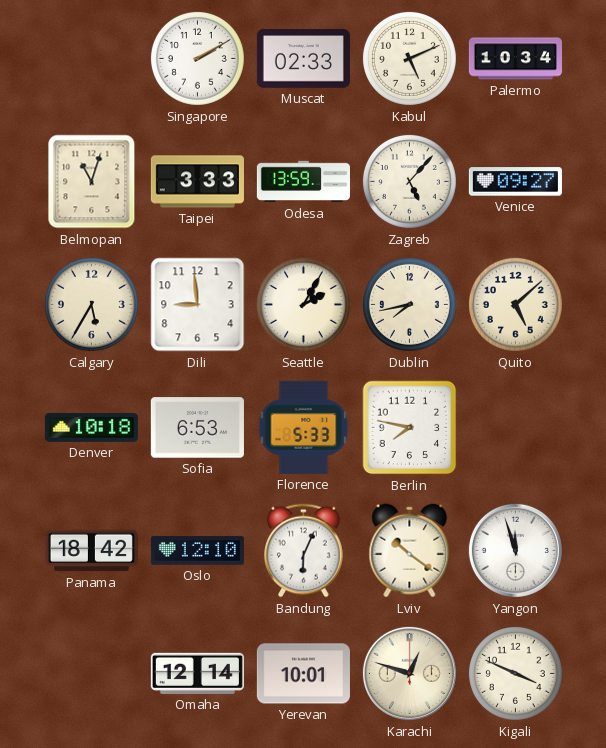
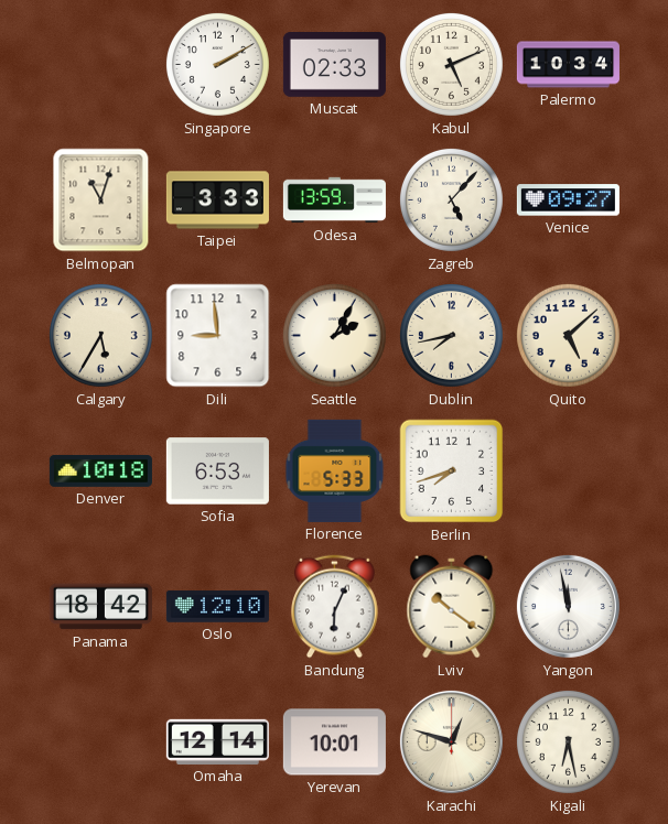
Berlin: 7:47 -> 7:42
Yangon: 11:57 -> 11:58
Kigali: 3:49 -> 6:28
